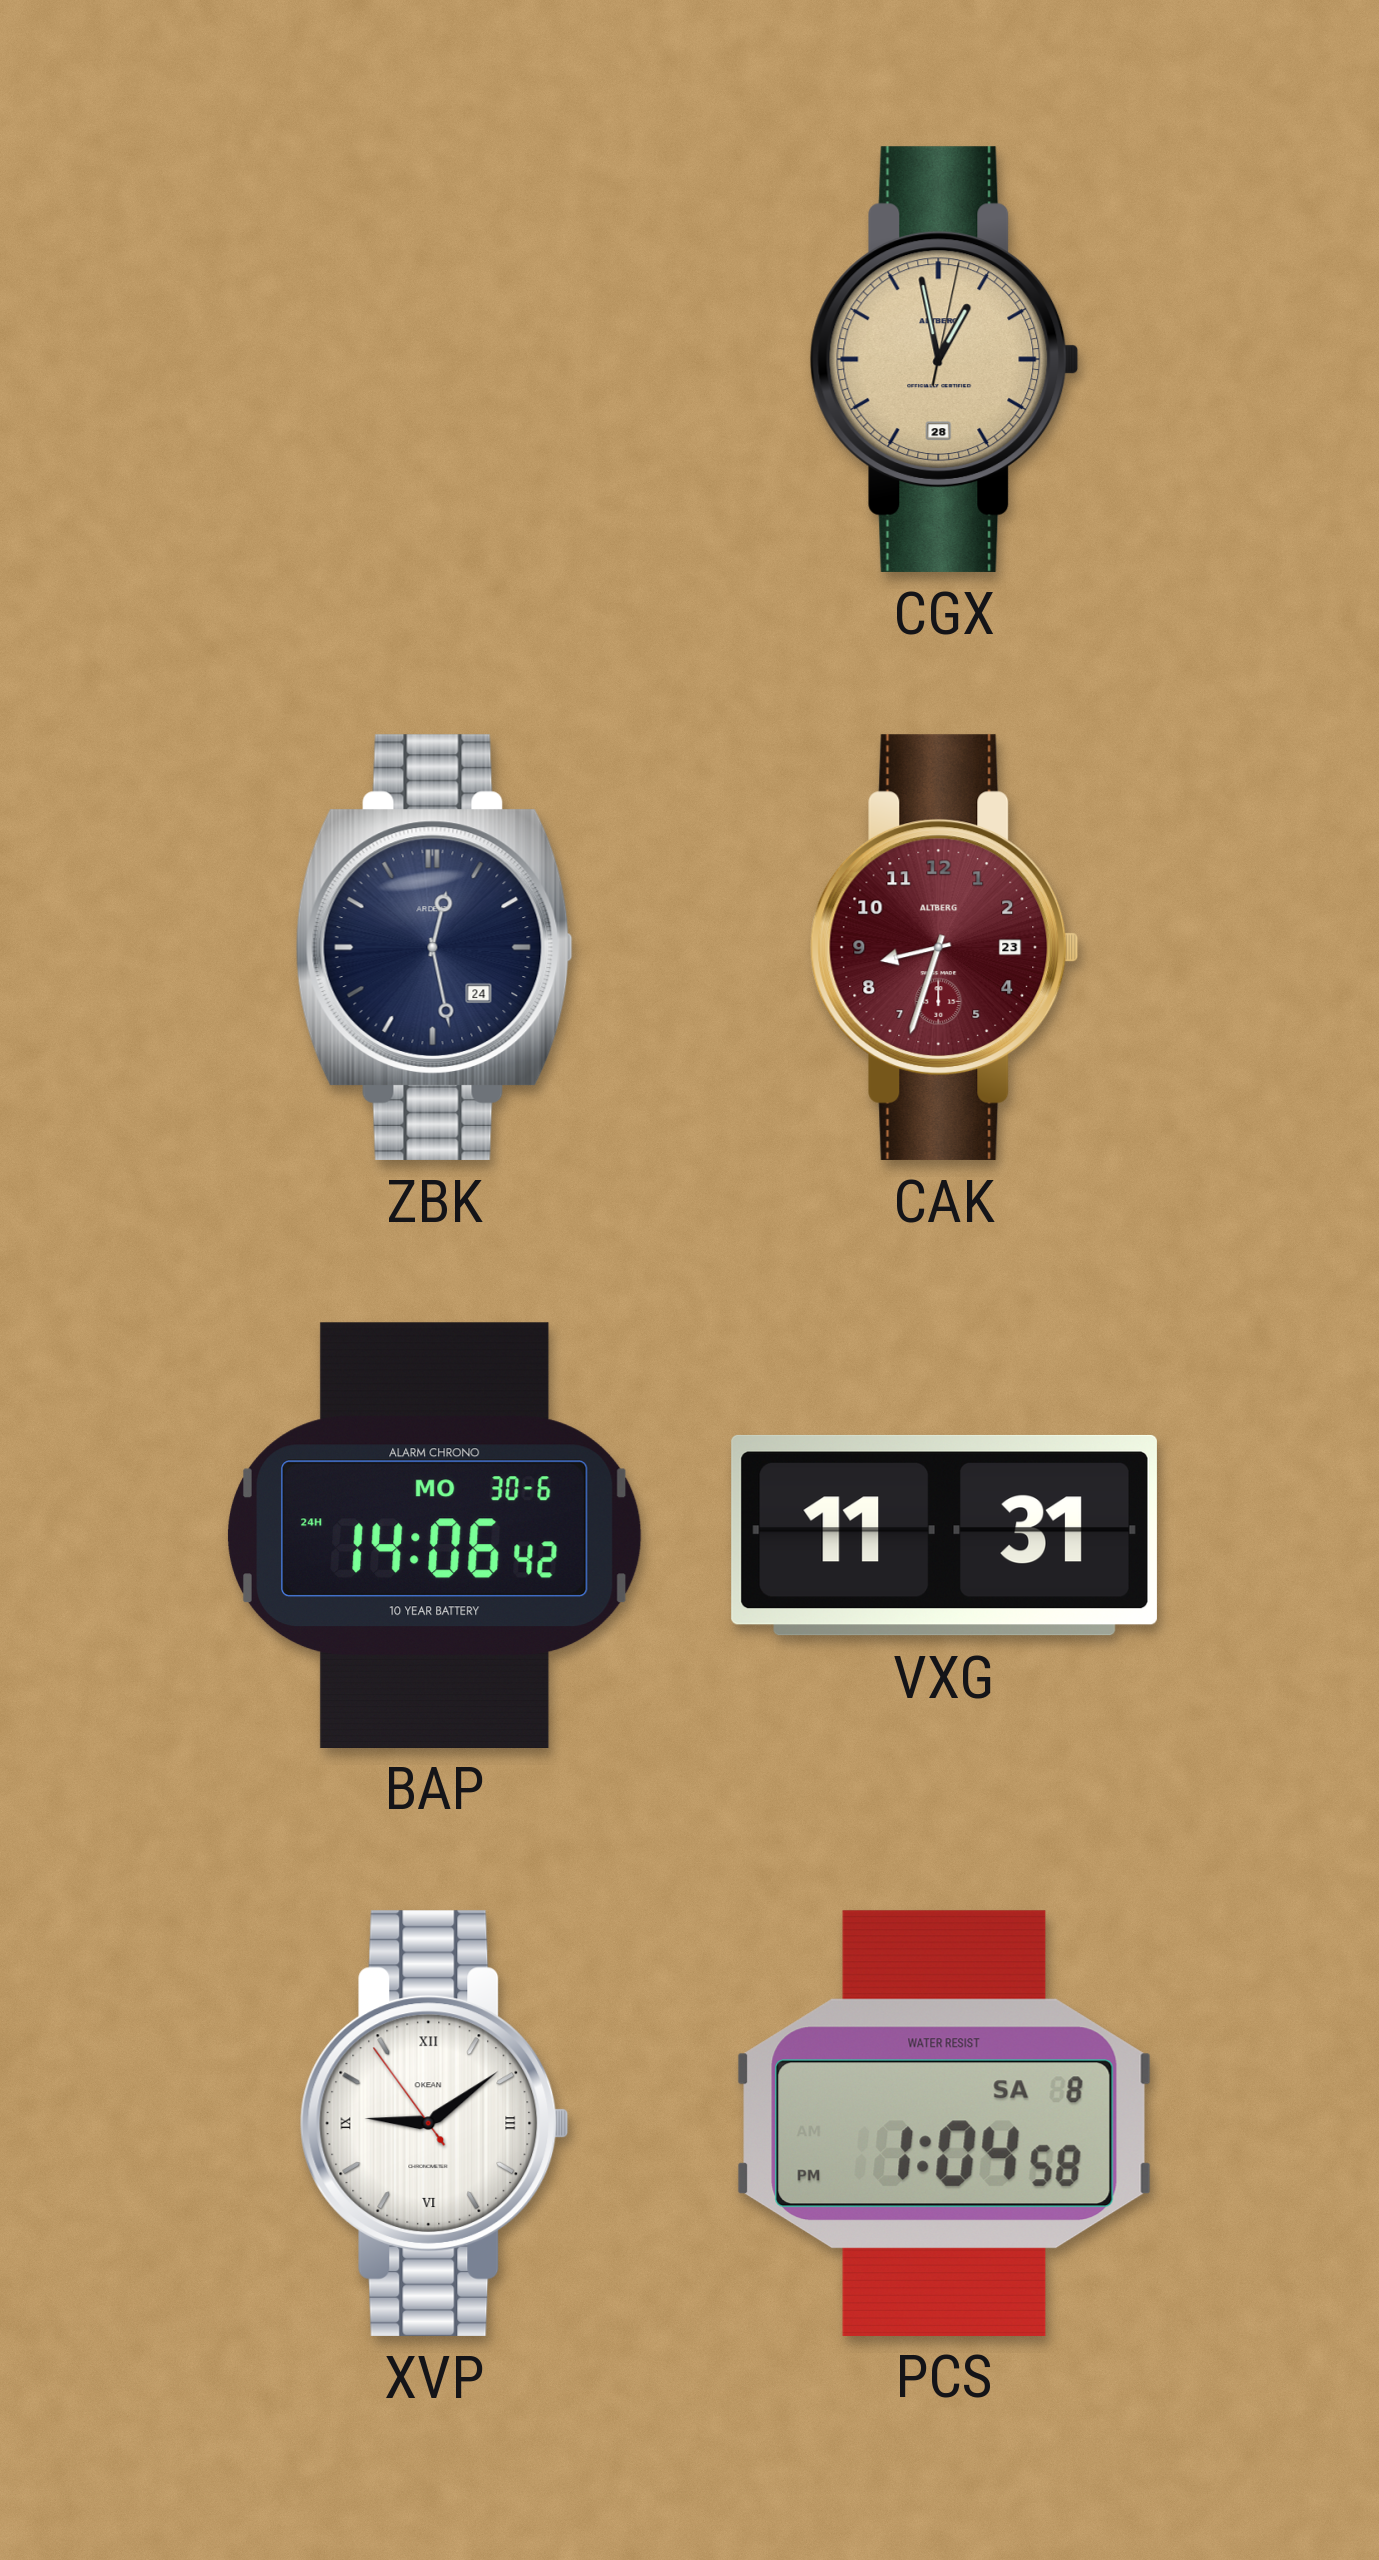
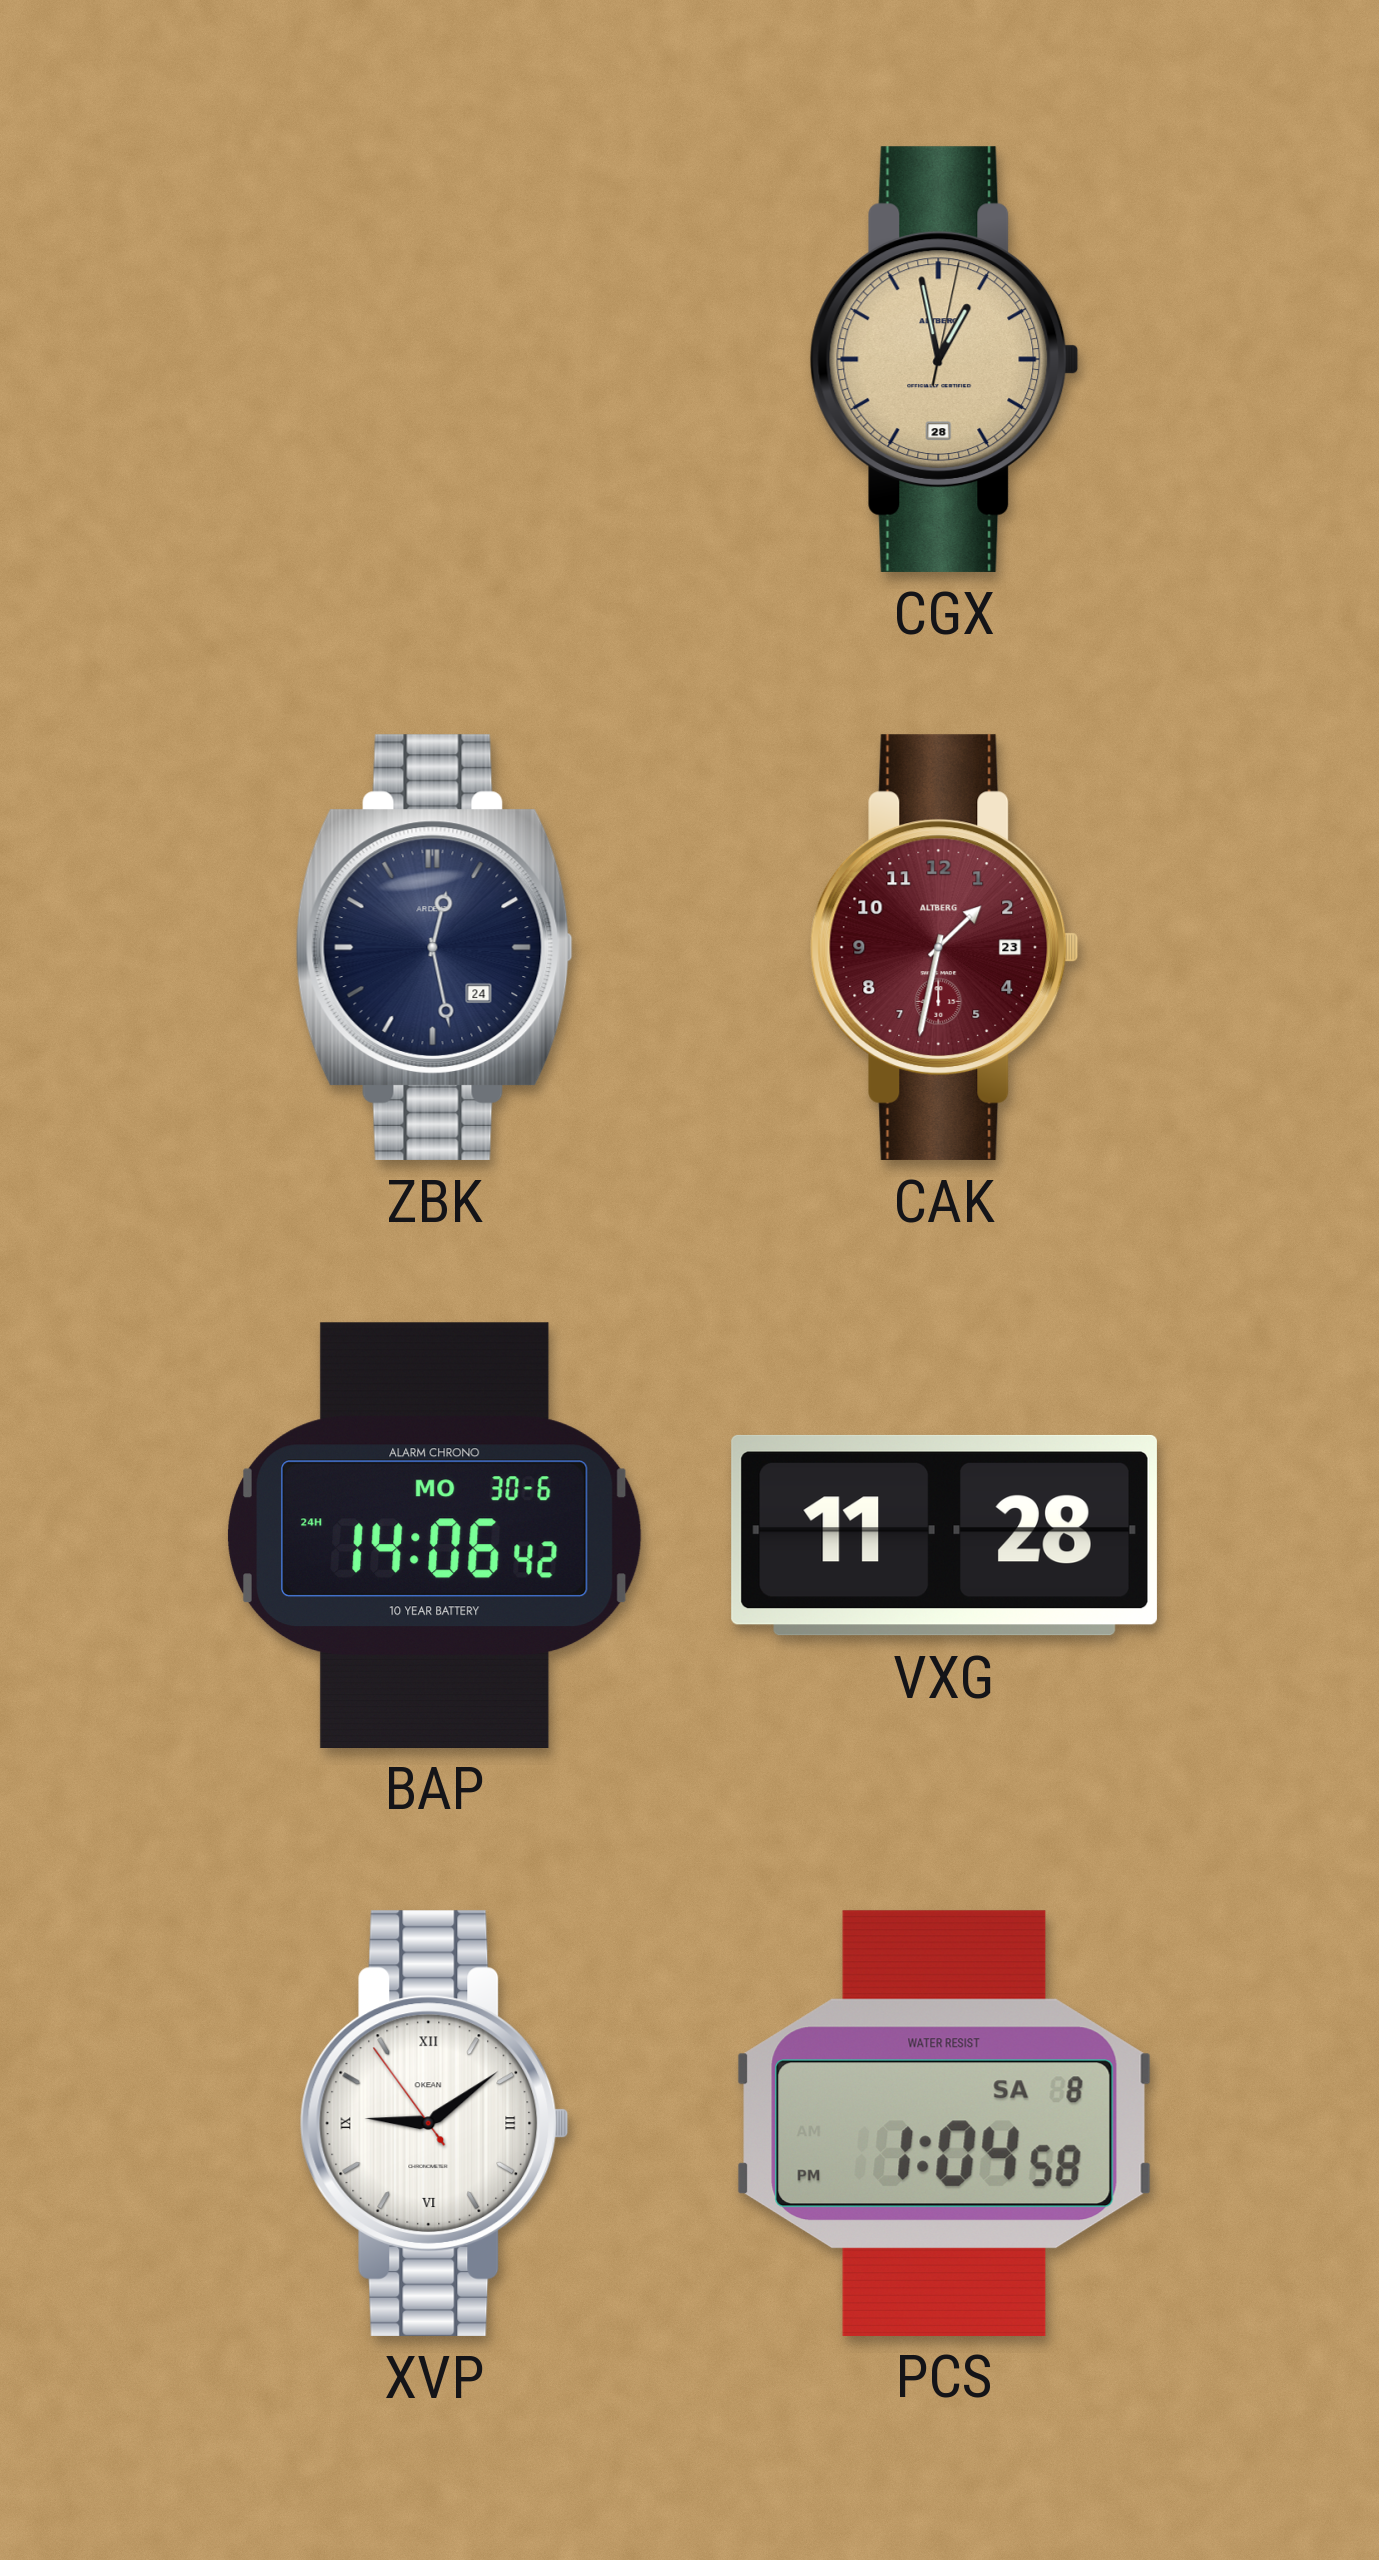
CAK: 8:33 -> 1:32
VXG: 11:31 -> 11:28
